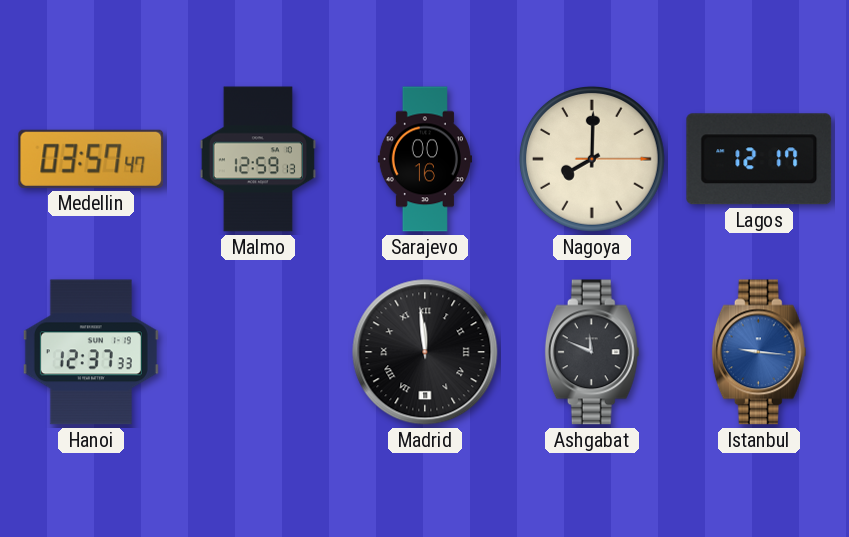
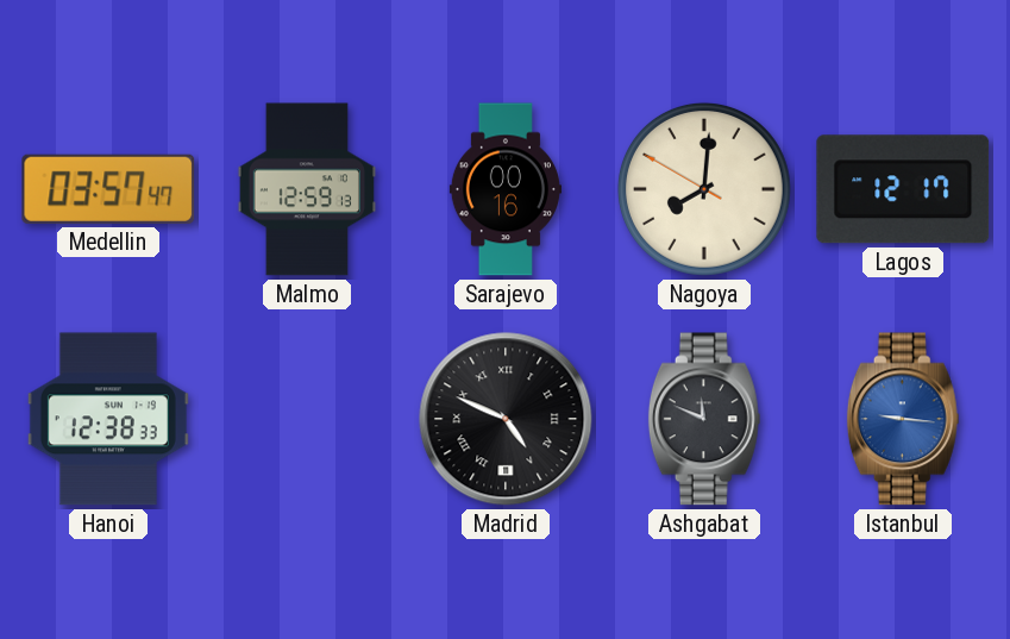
Nagoya: 8:00:15 -> 8:00:50
Hanoi: 12:37 -> 12:38
Madrid: 11:59 -> 4:49
